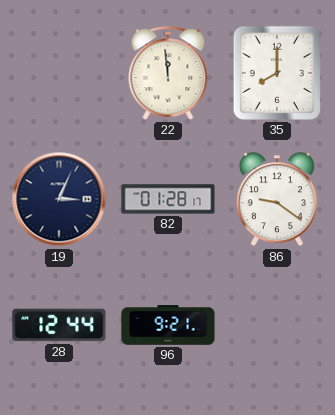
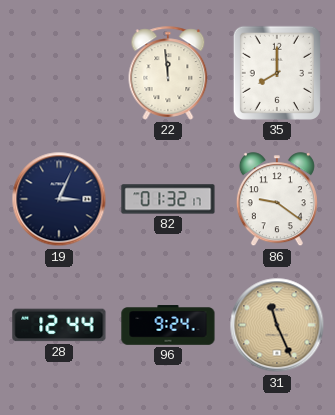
82: 01:28 -> 01:32
96: 9:21 -> 9:24
31: none -> 11:26
